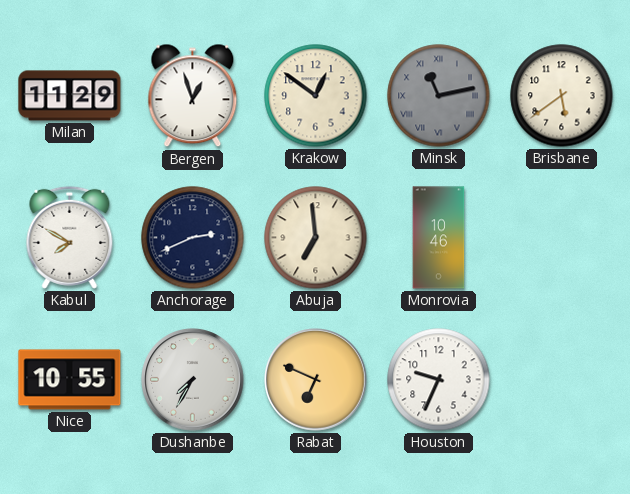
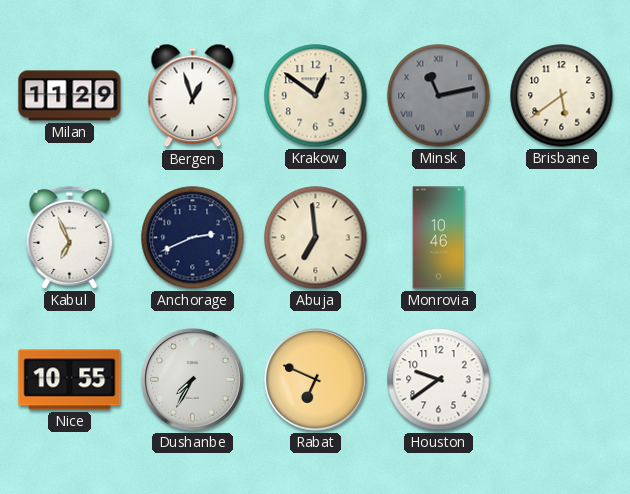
Kabul: 7:50 -> 6:56
Houston: 9:34 -> 9:39
